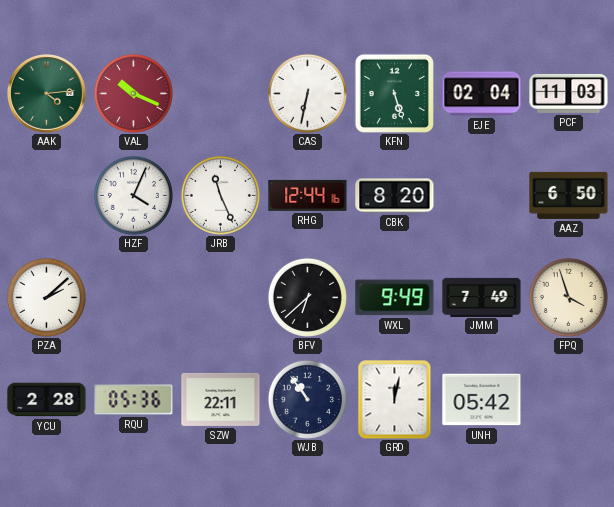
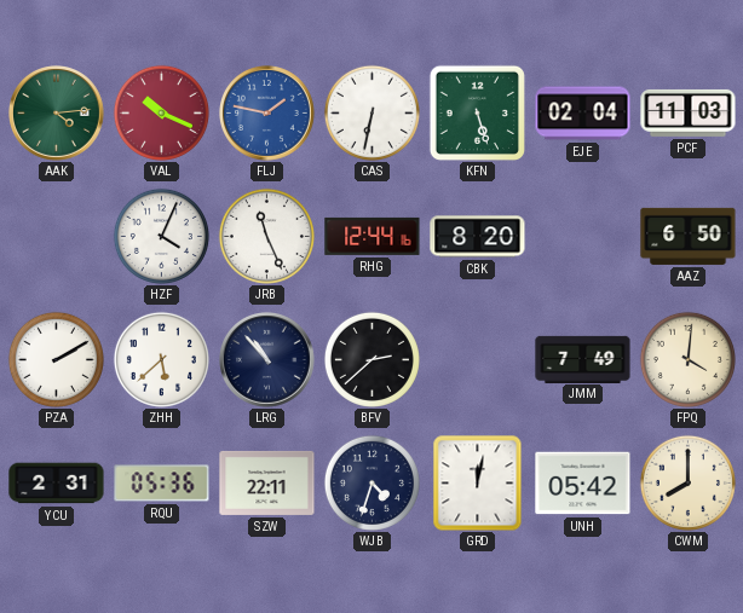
FLJ: none -> 1:47
PZA: 2:08 -> 2:10
ZHH: none -> 5:38
LRG: none -> 10:53
BFV: 6:38 -> 2:38
WXL: 9:49 -> none
FPQ: 3:57 -> 4:01
YCU: 2:28 -> 2:31
WJB: 10:54 -> 4:33
CWM: none -> 8:00
